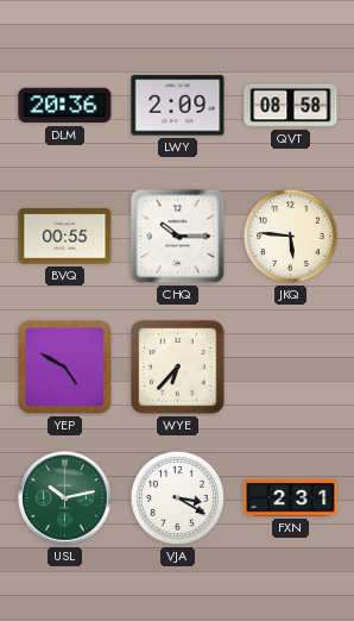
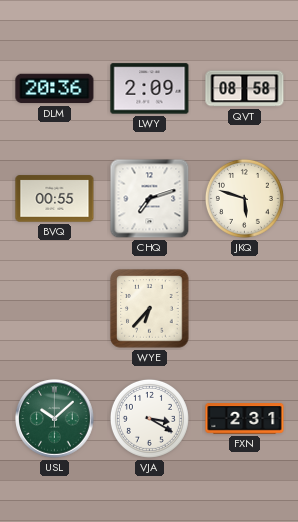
CHQ: 10:15 -> 7:12
JKQ: 5:46 -> 5:48
YEP: 4:50 -> none
USL: 10:13 -> 10:08
